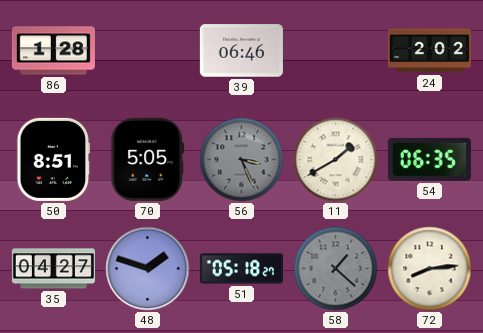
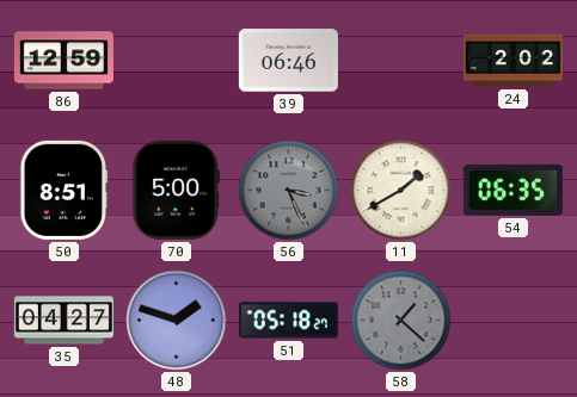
86: 1:28 -> 12:59
70: 5:05 -> 5:00
72: 8:14 -> none
